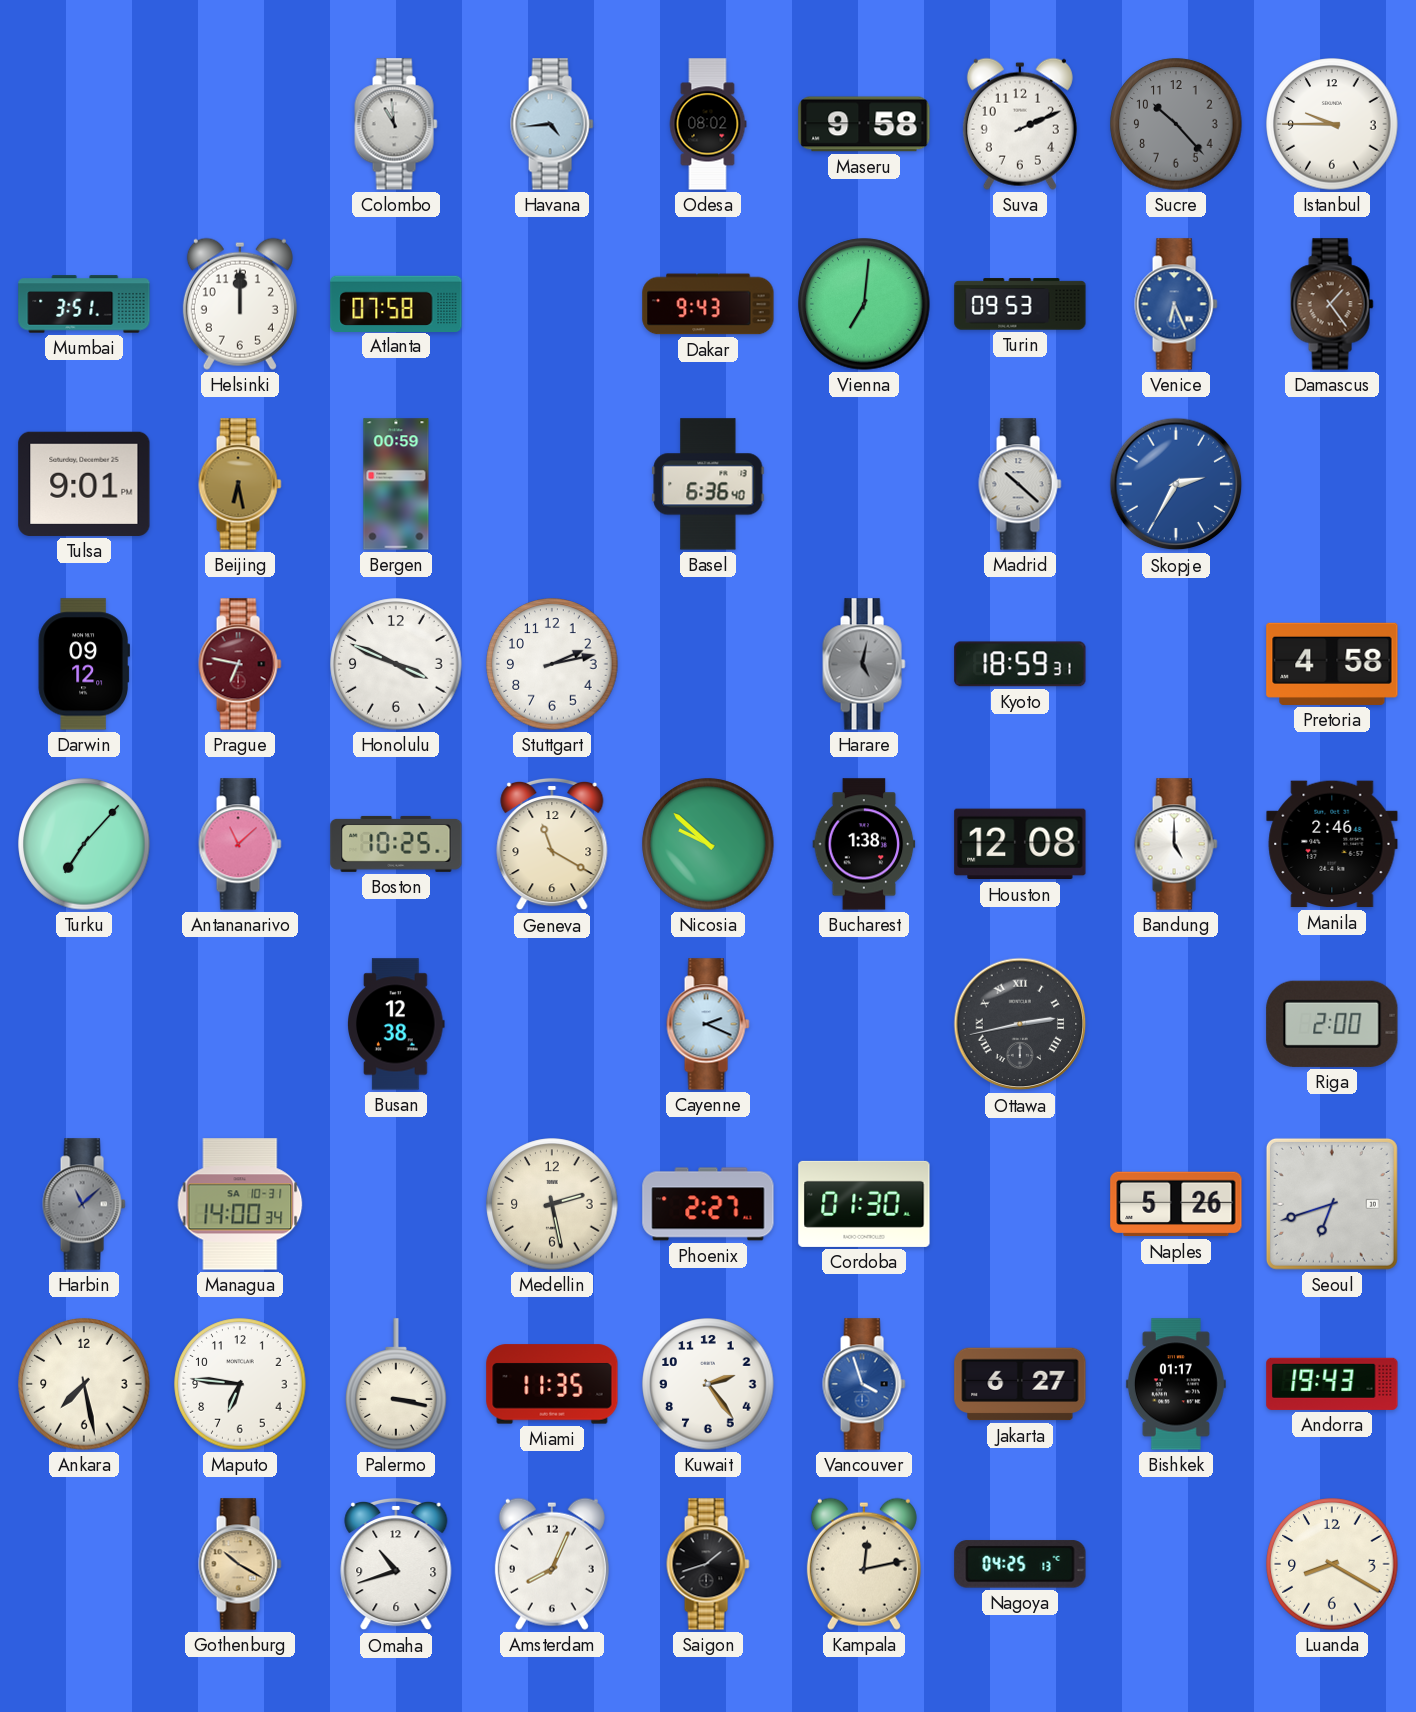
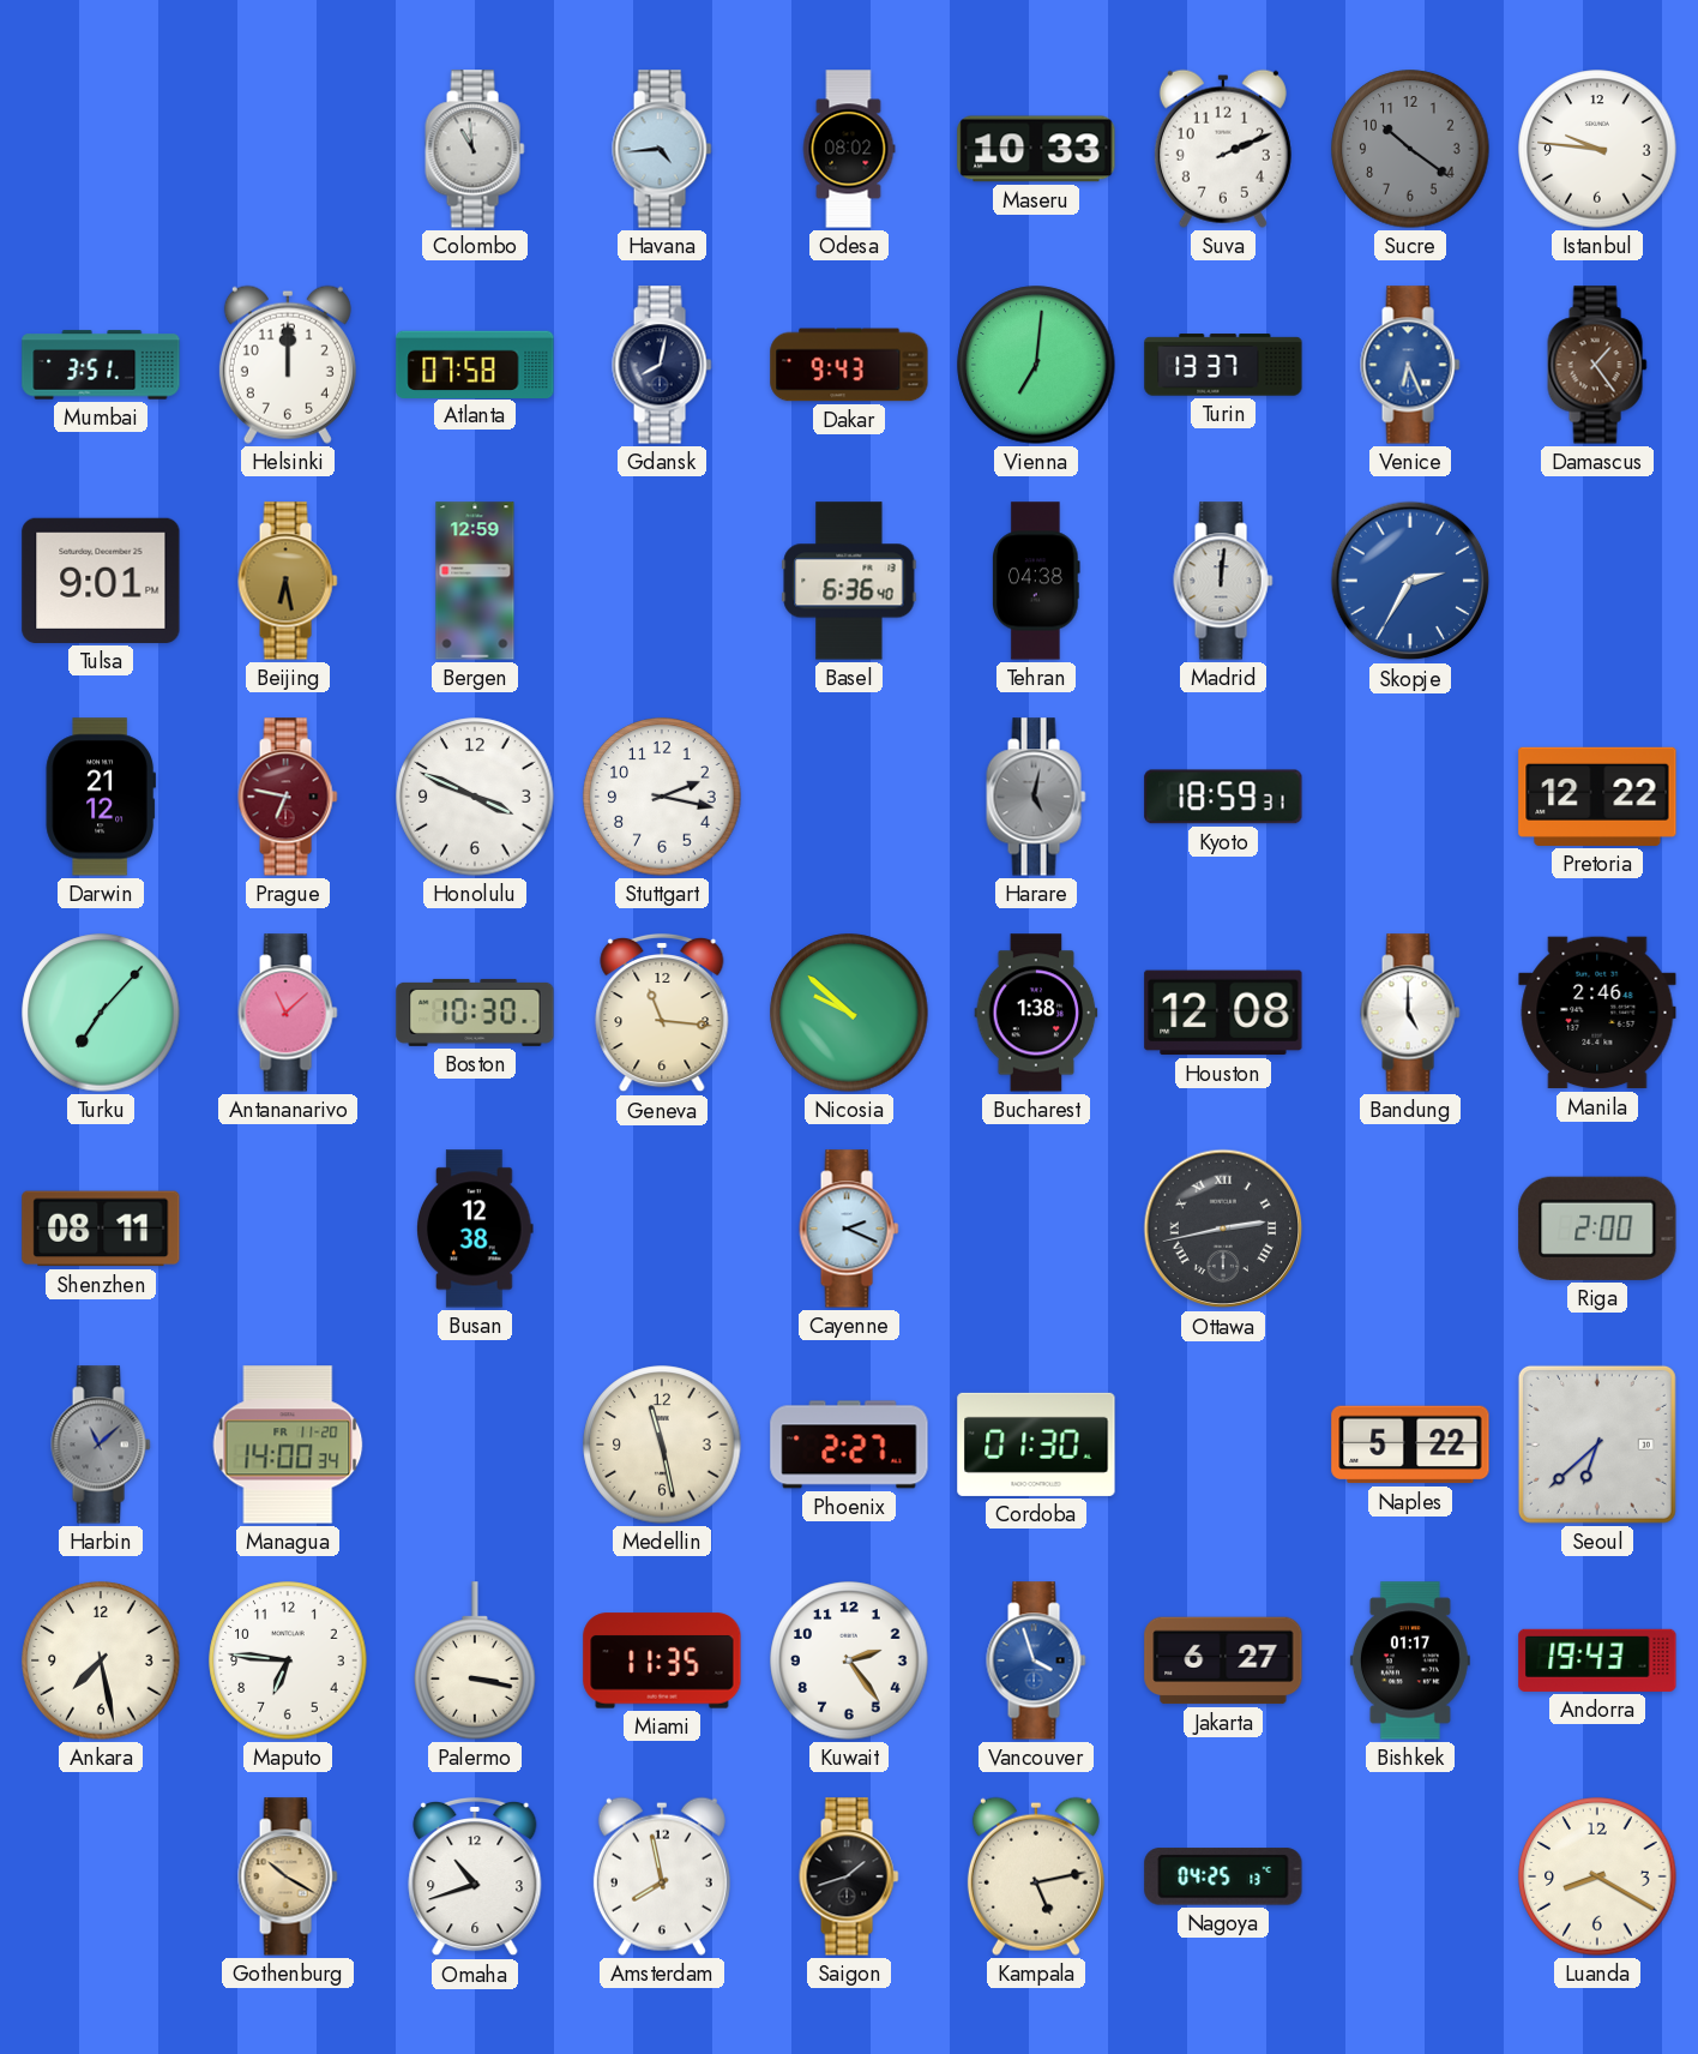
Maseru: 9:58 -> 10:33
Sucre: 10:23 -> 10:21
Istanbul: 9:45 -> 9:46
Gdansk: none -> 8:02
Turin: 09:53 -> 13:37
Bergen: 00:59 -> 12:59
Tehran: none -> 04:38
Madrid: 10:22 -> 12:01
Darwin: 09:12 -> 21:12
Stuttgart: 2:13 -> 2:17
Pretoria: 4:58 -> 12:22
Boston: 10:25 -> 10:30
Geneva: 11:20 -> 11:16
Shenzhen: none -> 08:11
Managua date: SA 10-31 -> FR 11-20
Medellin: 2:28 -> 11:28
Naples: 5:26 -> 5:22
Seoul: 6:42 -> 6:38
Amsterdam: 8:04 -> 7:58
Kampala: 12:13 -> 5:13
